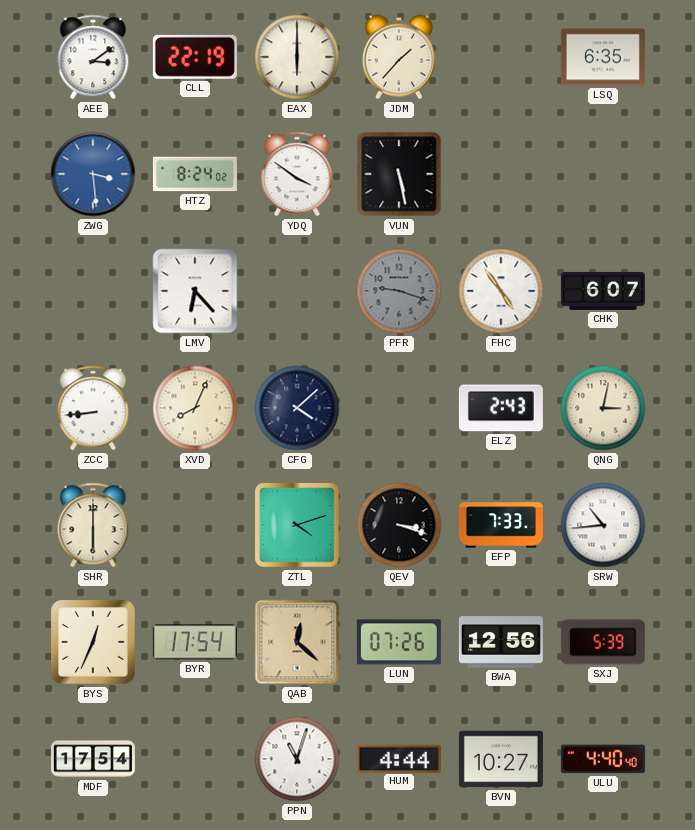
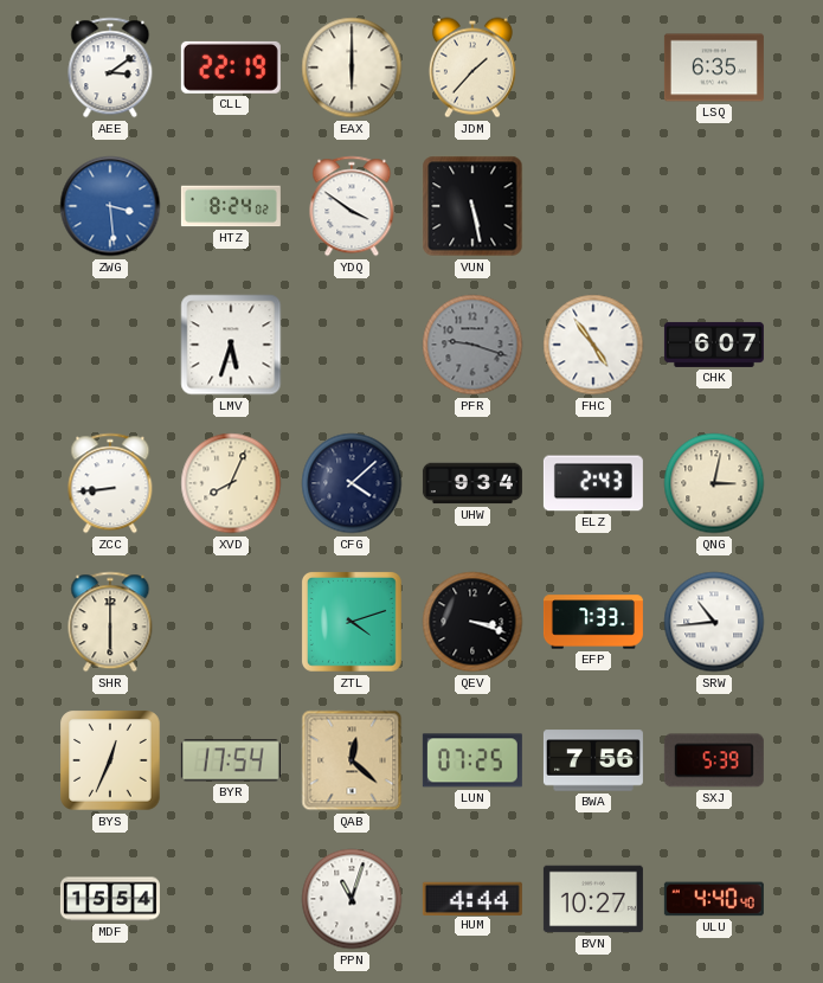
LMV: 6:23 -> 5:33
UHW: none -> 9:34
LUN: 07:26 -> 07:25
BWA: 12:56 -> 7:56
MDF: 17:54 -> 15:54
